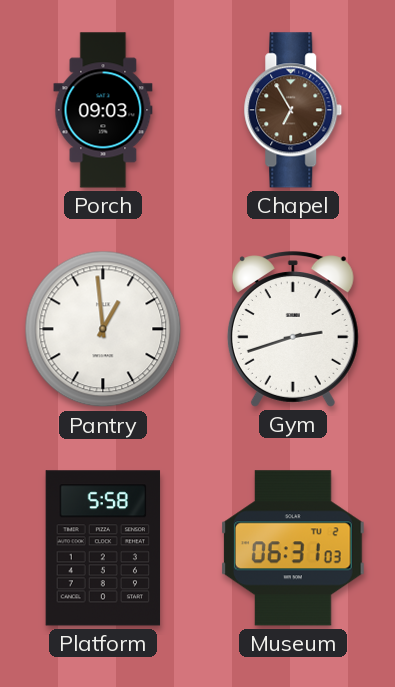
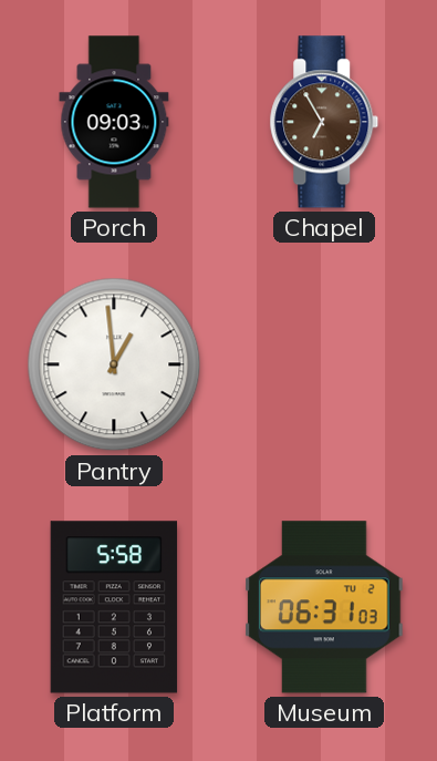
Gym: 2:42 -> none
